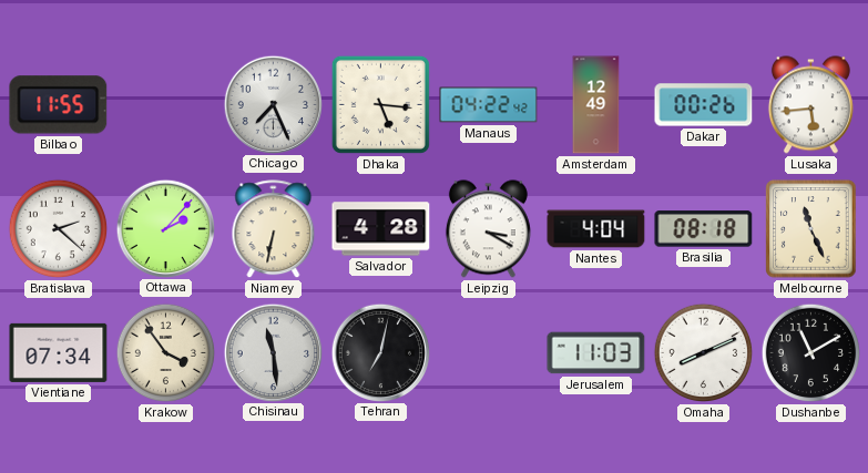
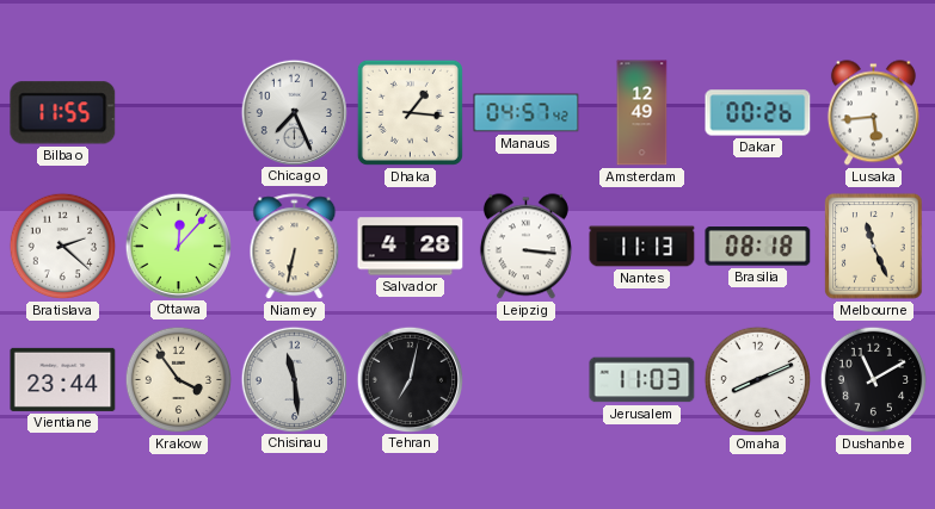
Dhaka: 5:16 -> 1:16
Manaus: 04:22 -> 04:57
Ottawa: 2:07 -> 12:07
Leipzig: 3:20 -> 3:16
Nantes: 4:04 -> 11:13
Vientiane: 07:34 -> 23:44
